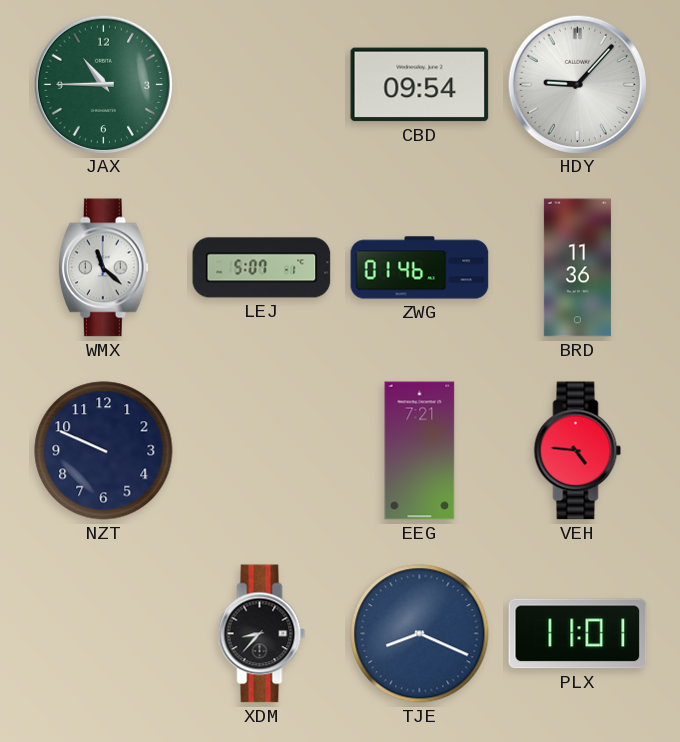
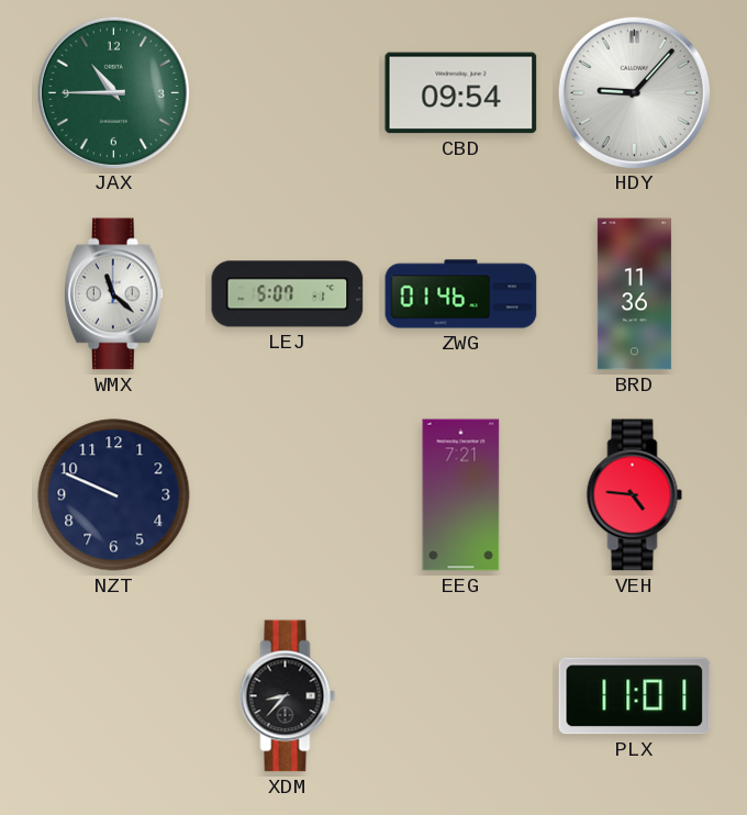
TJE: 8:19 -> none
